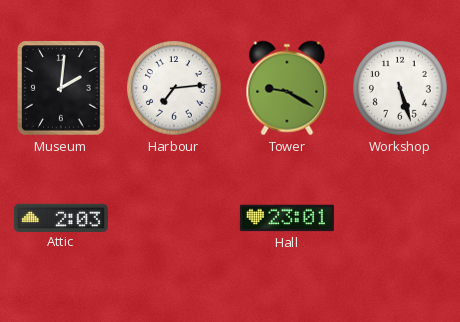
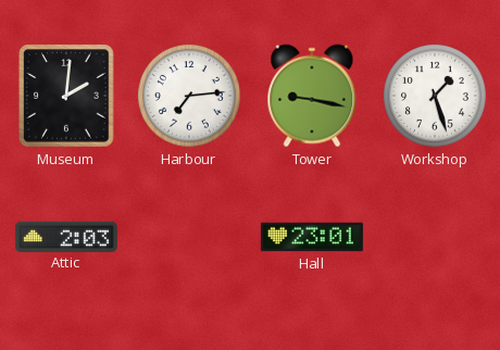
Tower: 9:20 -> 9:17
Workshop: 5:27 -> 1:27
